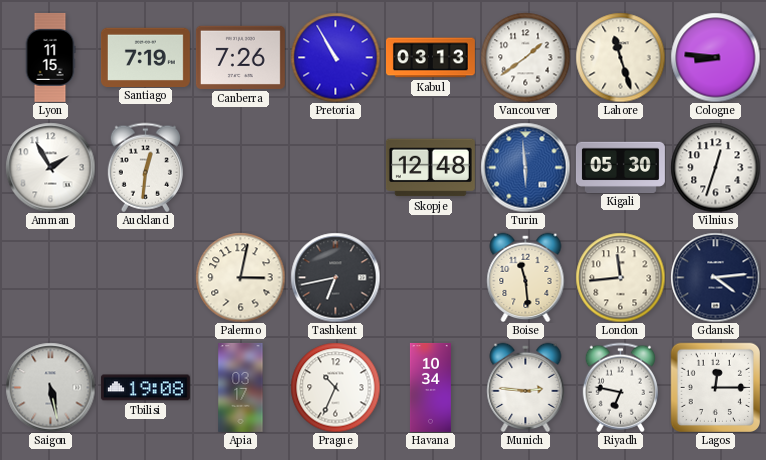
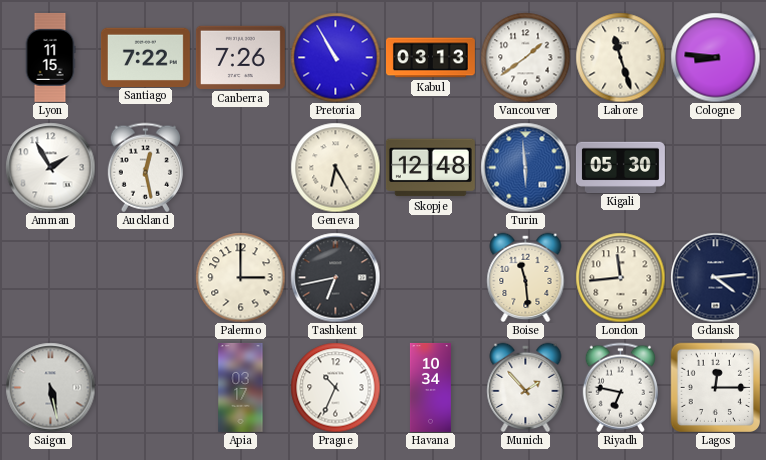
Santiago: 7:19 -> 7:22
Auckland: 12:31 -> 12:28
Geneva: none -> 6:25
Vilnius: 12:33 -> none
Palermo: 3:02 -> 3:00
Tbilisi: 19:08 -> none
Munich: 2:46 -> 1:53
